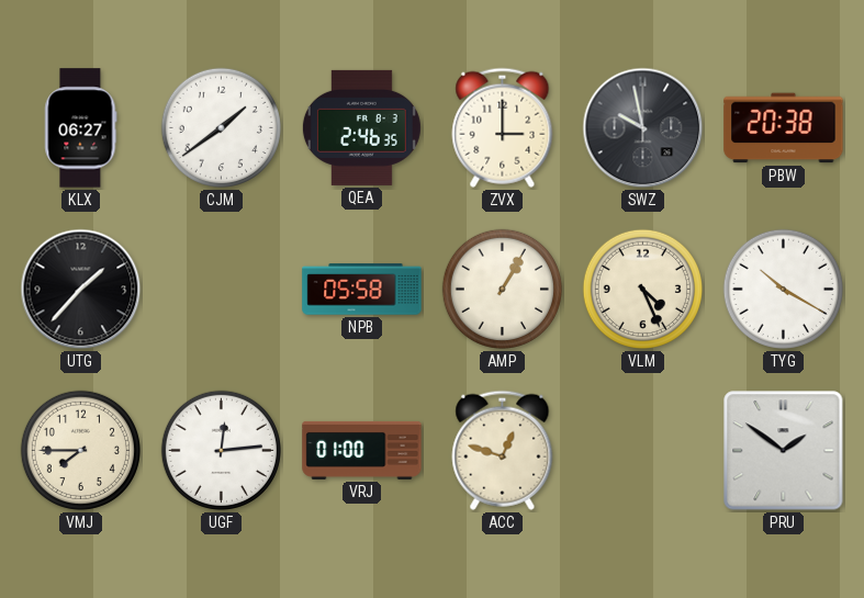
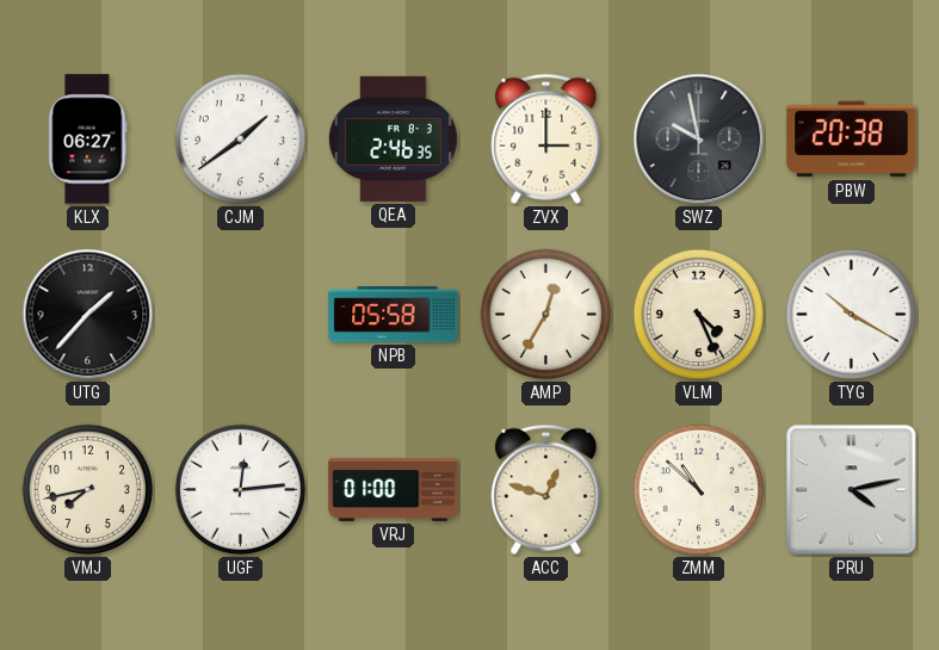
AMP: 1:05 -> 12:35
VMJ: 7:45 -> 7:43
ZMM: none -> 10:52
PRU: 1:51 -> 4:13
